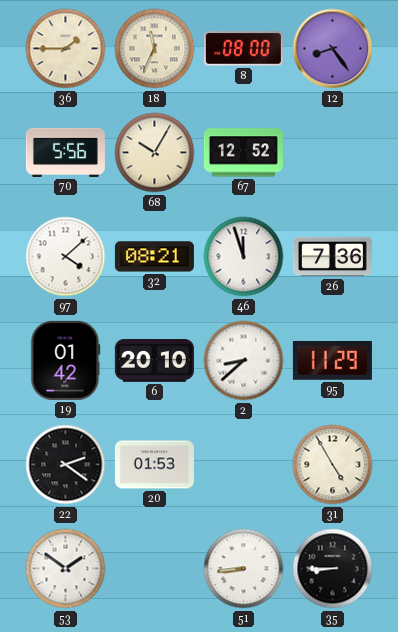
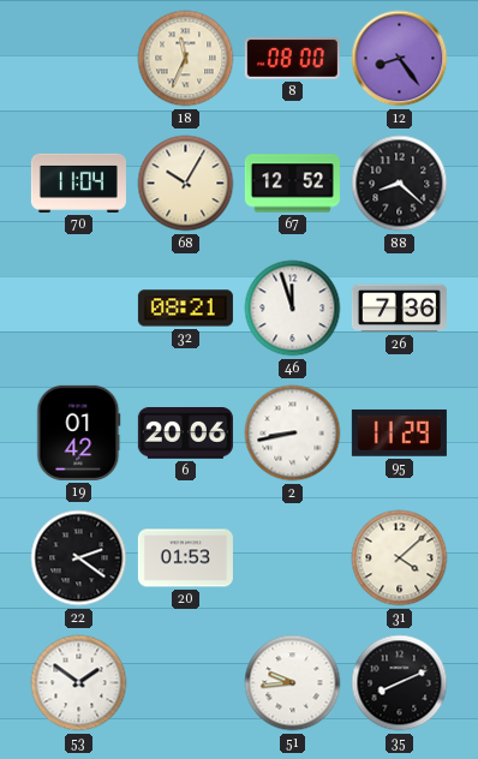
36: 1:45 -> none
70: 5:56 -> 11:04
88: none -> 8:22
97: 4:08 -> none
6: 20:10 -> 20:06
2: 8:38 -> 8:43
31: 4:55 -> 4:08
51: 8:44 -> 9:44
35: 8:45 -> 8:11
